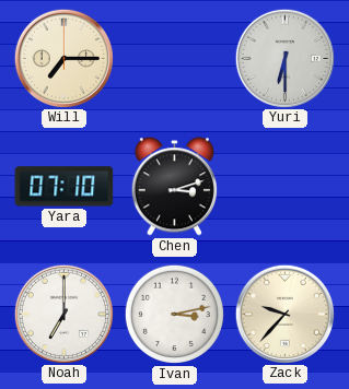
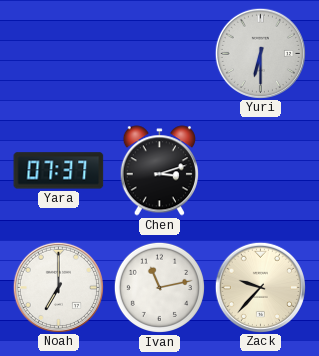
Will: 7:15 -> none
Yara: 07:10 -> 07:37
Ivan: 3:13 -> 11:13
